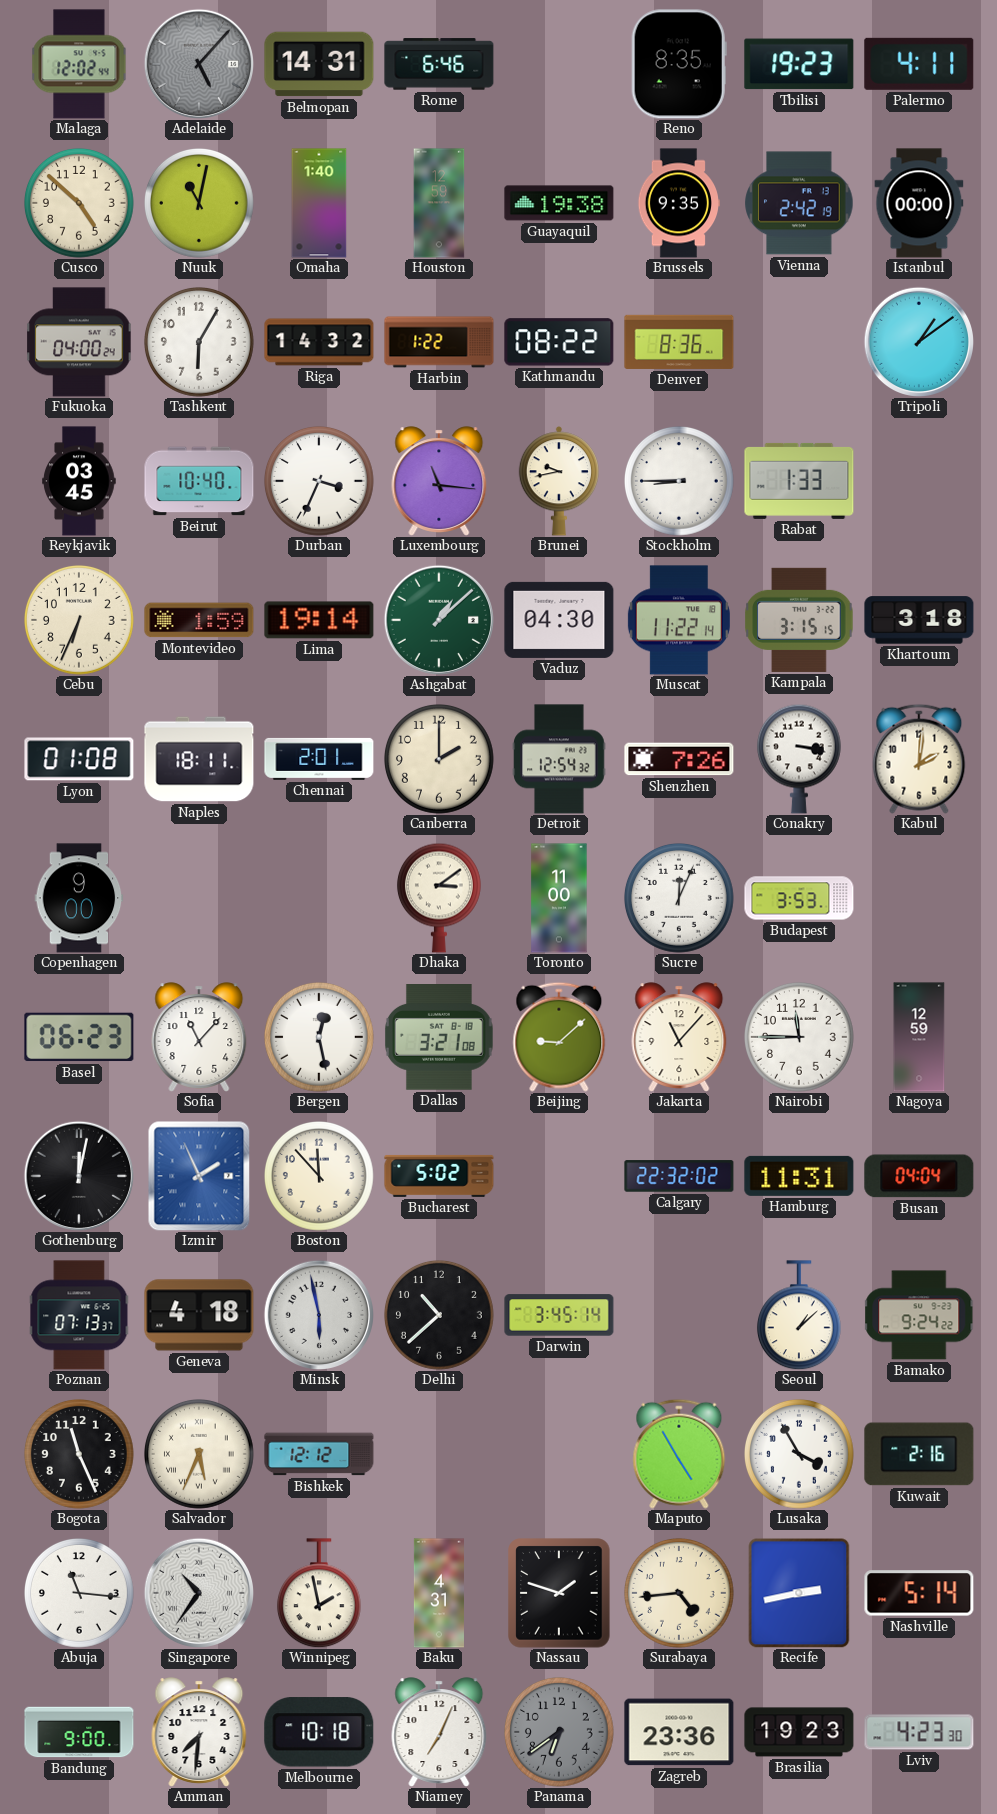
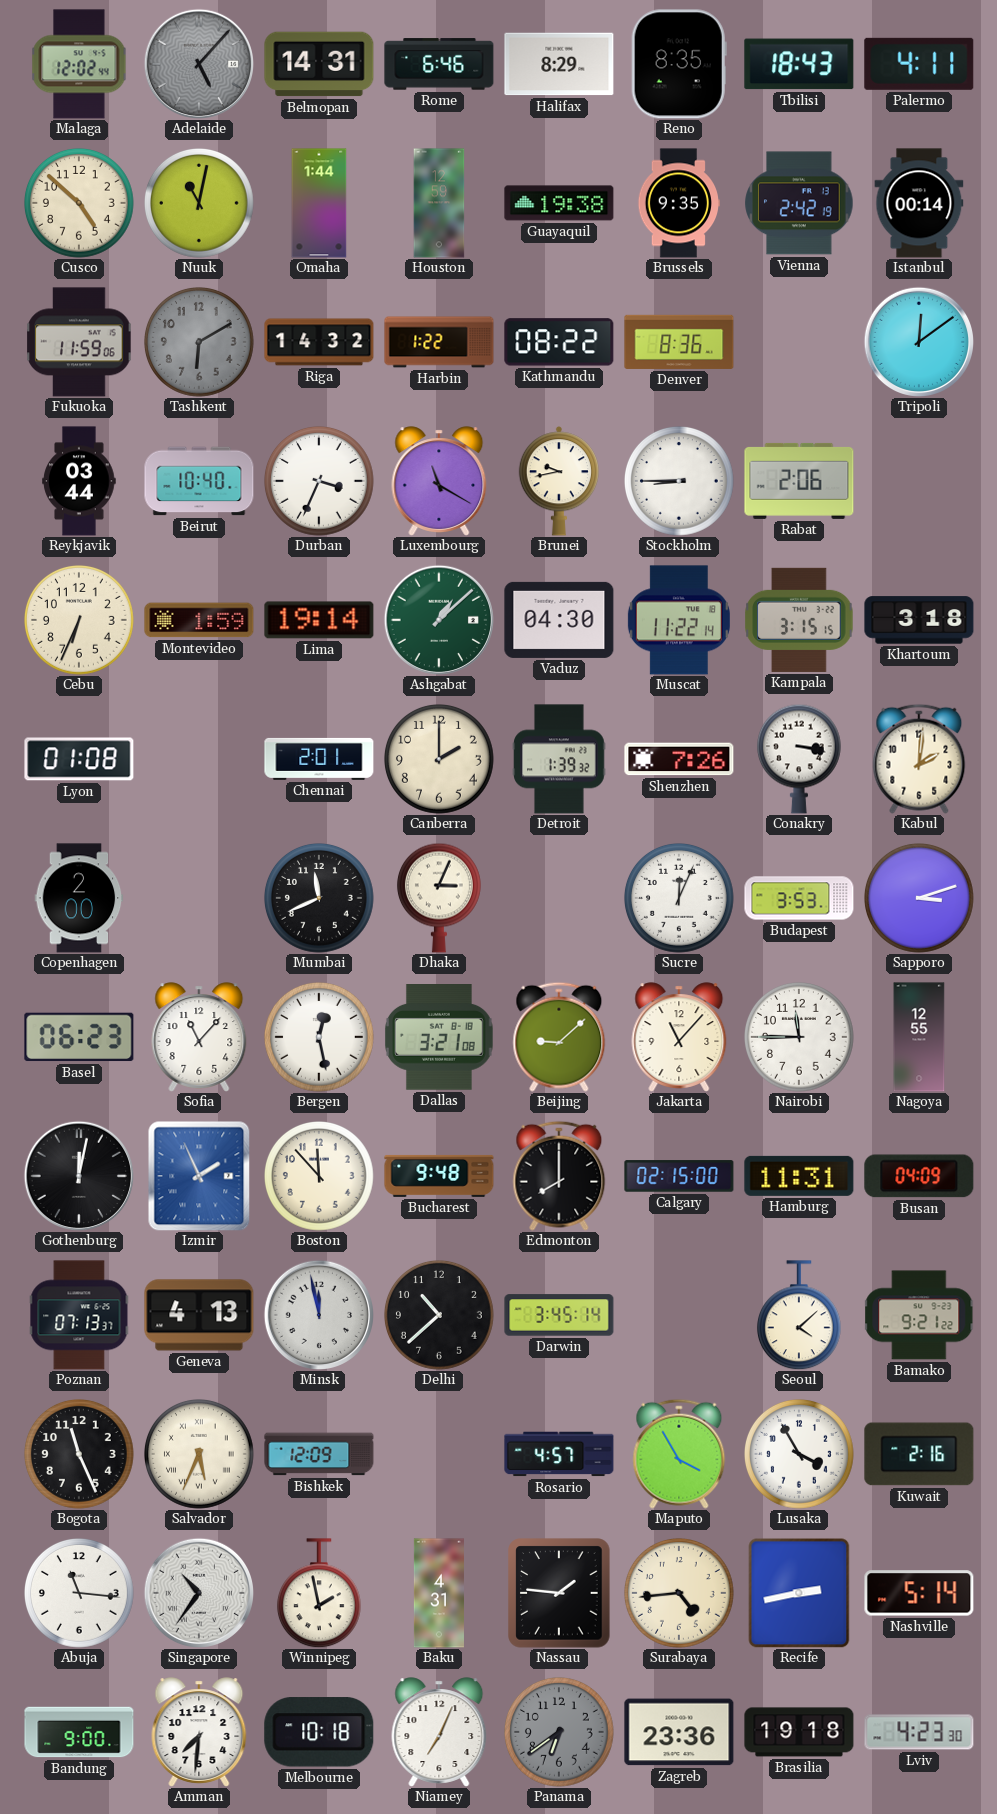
Halifax: none -> 8:29
Tbilisi: 19:23 -> 18:43
Omaha: 1:40 -> 1:44
Istanbul: 00:00 -> 00:14
Fukuoka: 04:00 -> 11:59
Tashkent: 6:05 -> 6:10
Tashkent dial: white -> grey
Tripoli: 1:09 -> 12:09
Reykjavik: 03:45 -> 03:44
Luxembourg: 11:16 -> 11:20
Rabat: 1:33 -> 2:06
Naples: 18:11 -> none
Detroit: 12:54 -> 1:39
Copenhagen: 9:00 -> 2:00
Mumbai: none -> 11:41
Dhaka: 3:09 -> 3:04
Toronto: 11:00 -> none
Sapporo: none -> 3:12
Nagoya: 12:59 -> 12:55
Bucharest: 5:02 -> 9:48
Edmonton: none -> 8:00
Calgary: 22:32 -> 02:15
Busan: 04:04 -> 04:09
Geneva: 4:18 -> 4:13
Minsk: 5:58 -> 11:58
Seoul: 1:08 -> 4:08
Bamako: 9:24 -> 9:21
Bishkek: 12:12 -> 12:09
Rosario: none -> 4:57
Maputo: 4:55 -> 3:55
Nassau: 1:48 -> 1:46
Brasilia: 19:23 -> 19:18
